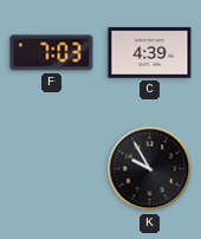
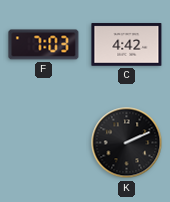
C: 4:39 -> 4:42
K: 9:55 -> 2:11
